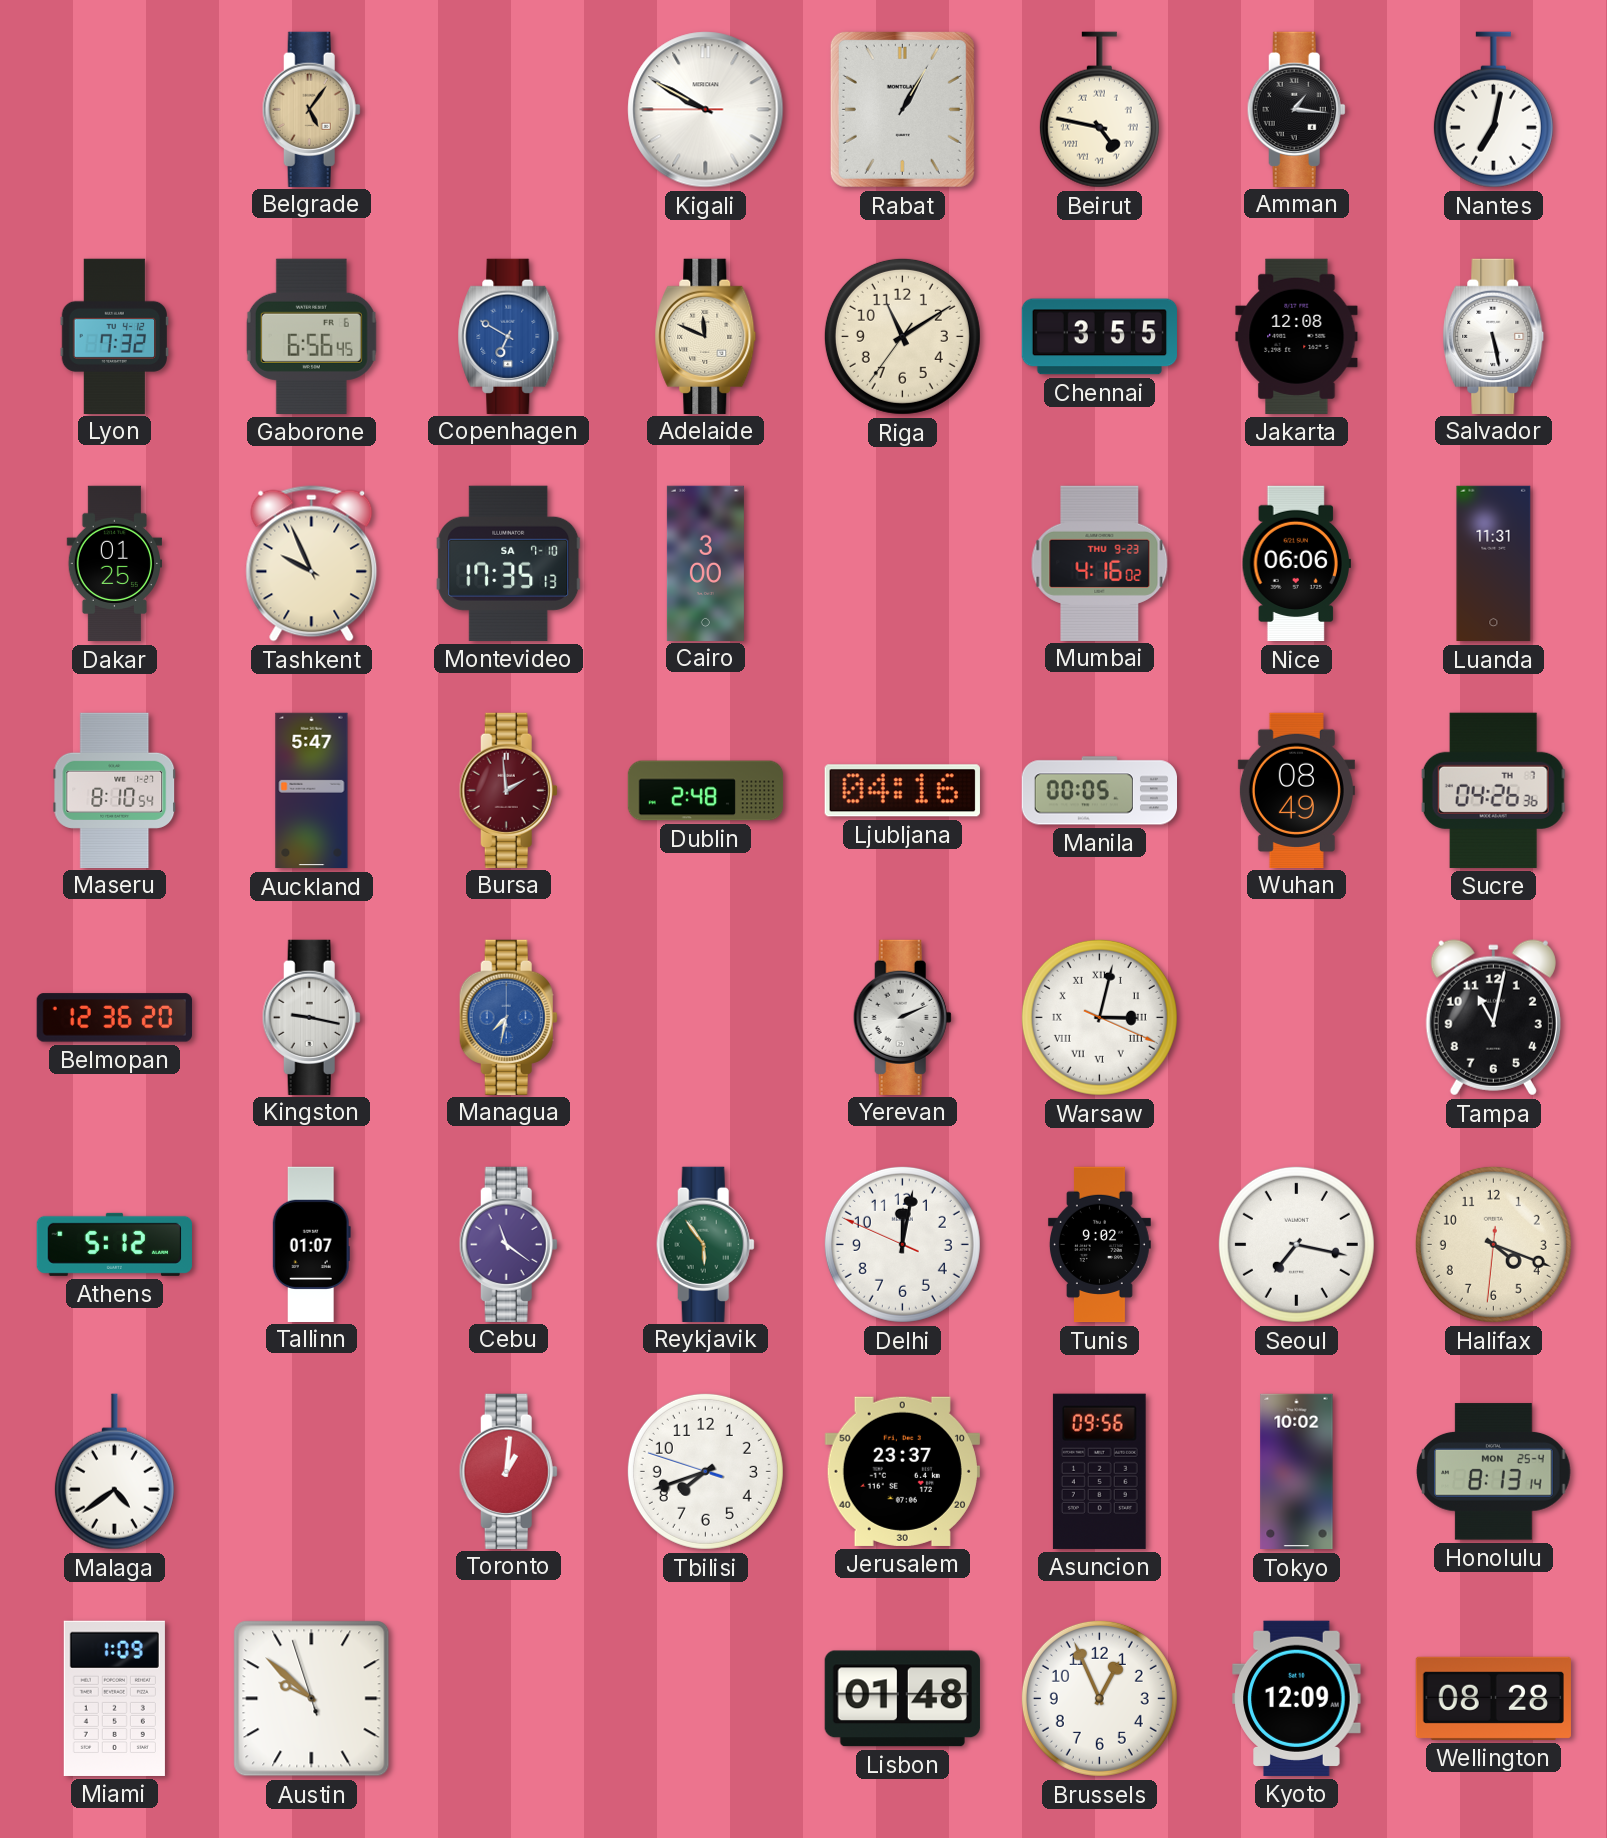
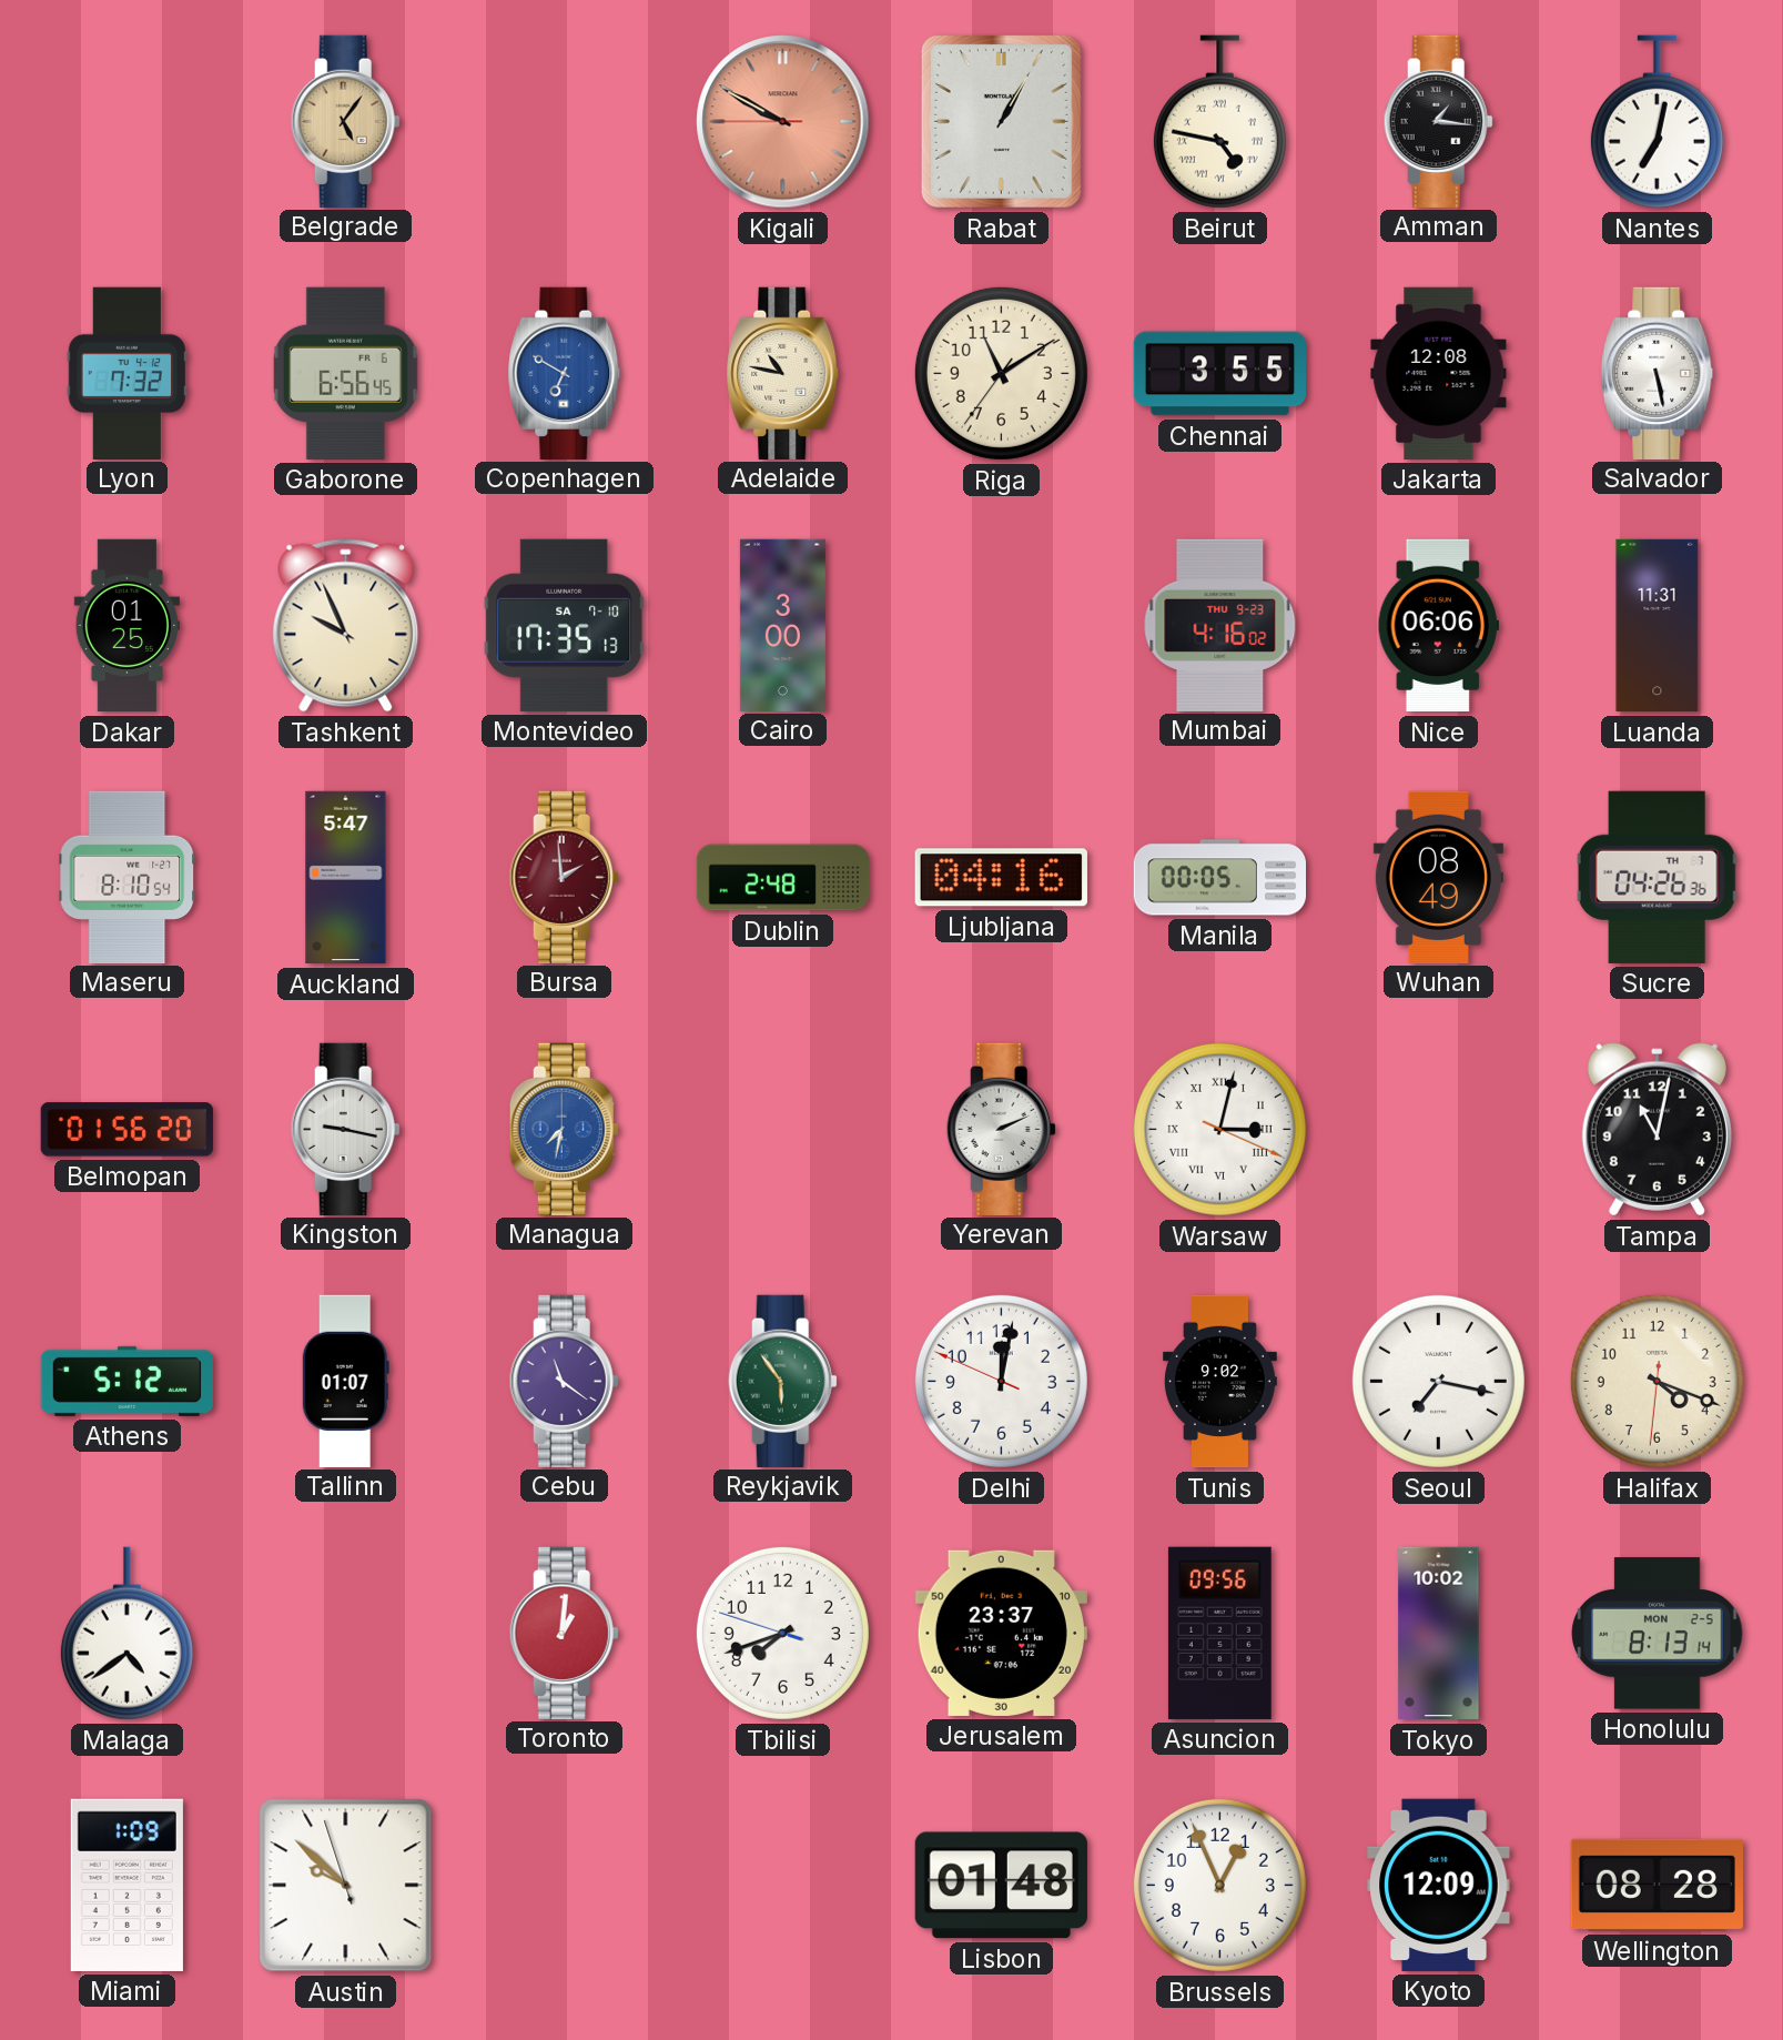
Kigali dial: white -> salmon
Adelaide: 11:49 -> 10:47
Belmopan: 12:36 -> 01:56
Honolulu date: MON 25-4 -> MON 2-5
